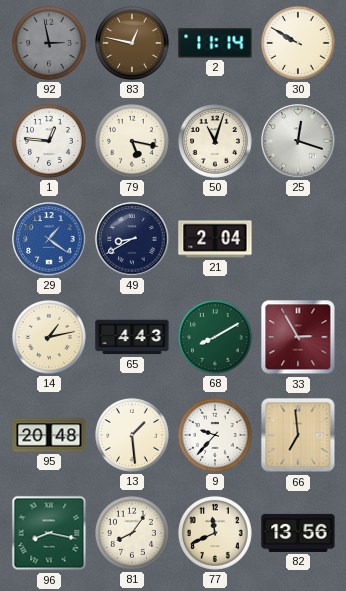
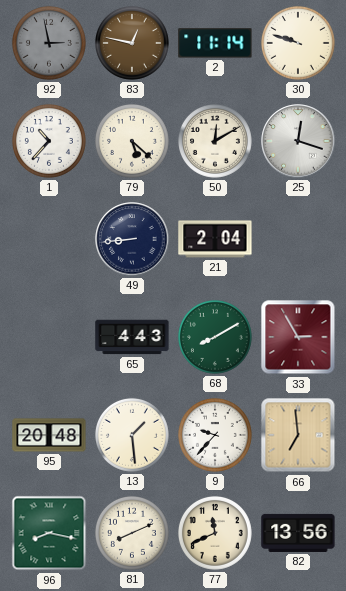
30: 9:50 -> 9:48
1: 12:46 -> 10:37
79: 5:17 -> 5:22
50: 11:03 -> 12:10
29: 1:21 -> none
49: 8:40 -> 8:44
14: 1:13 -> none
81: 8:06 -> 8:11
